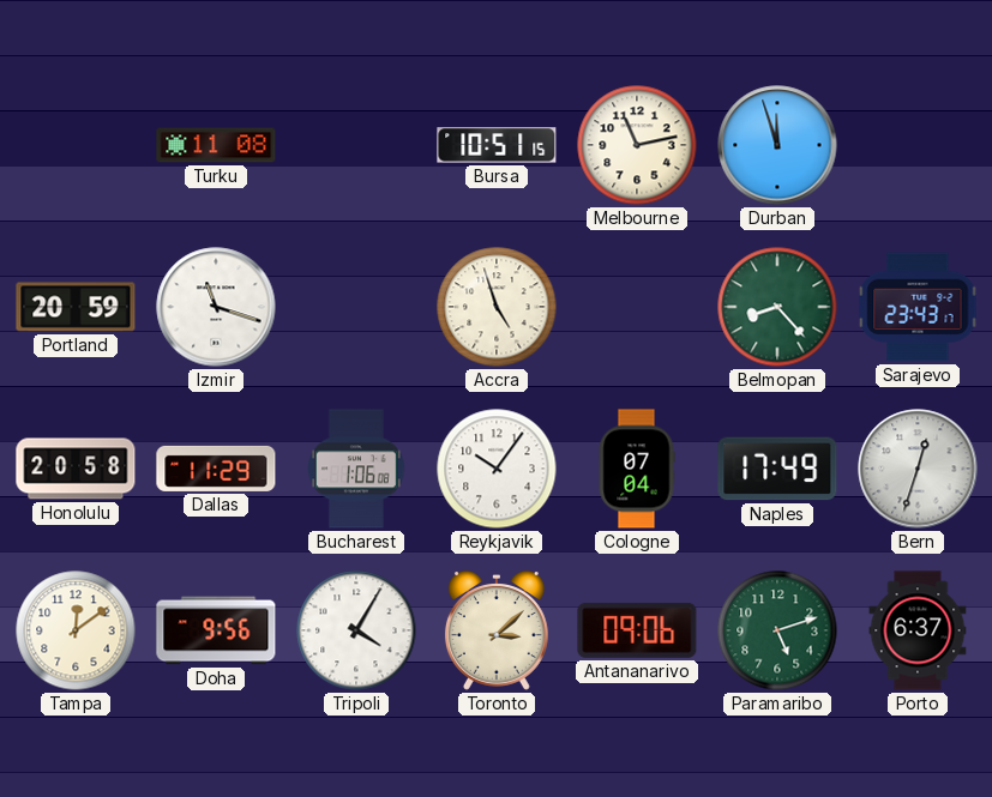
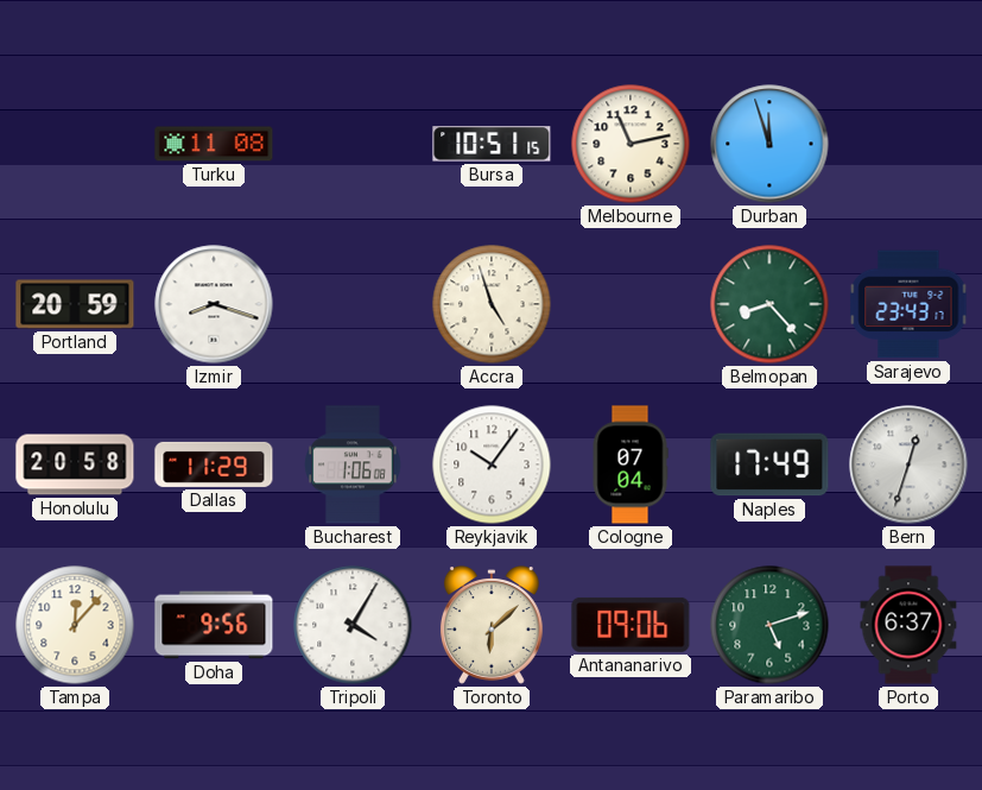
Izmir: 11:18 -> 8:18
Tampa: 12:09 -> 12:07
Toronto: 3:08 -> 6:08
